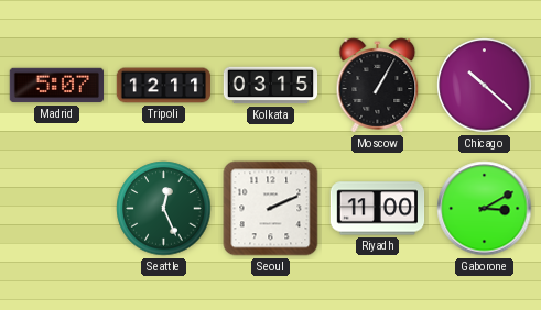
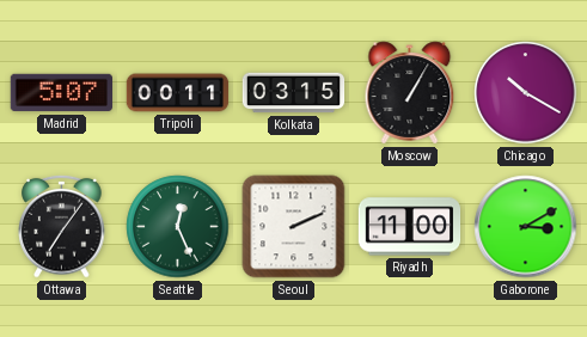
Tripoli: 12:11 -> 00:11
Chicago: 10:22 -> 10:20
Ottawa: none -> 7:06
